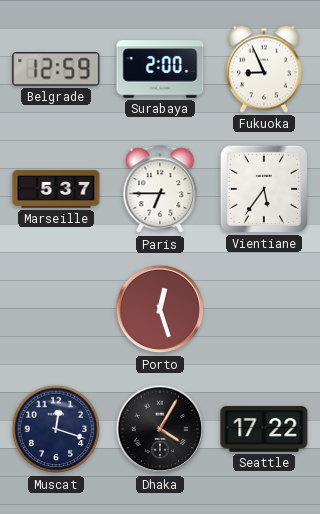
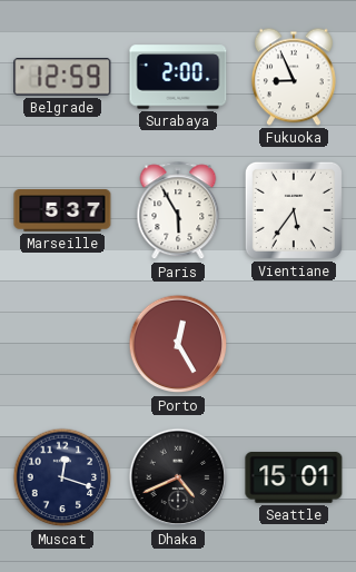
Paris: 6:45 -> 5:55
Porto: 12:27 -> 12:25
Dhaka: 4:05 -> 4:41
Seattle: 17:22 -> 15:01
